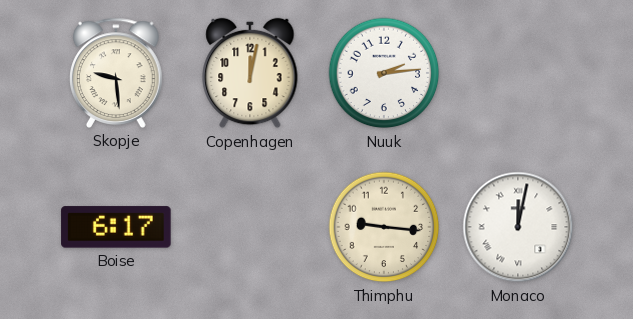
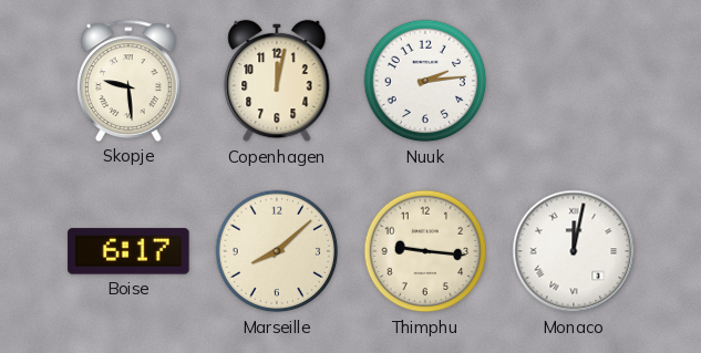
Marseille: none -> 8:08
